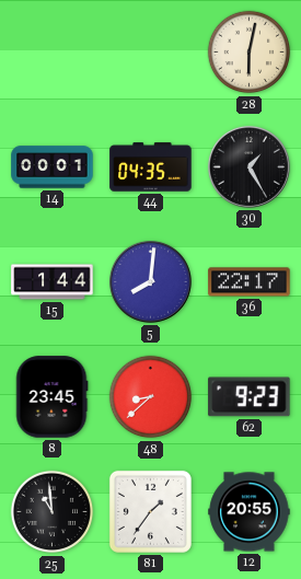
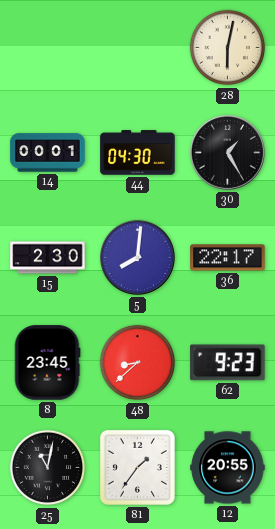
44: 04:35 -> 04:30
15: 1:44 -> 2:30
25: 10:59 -> 11:02
